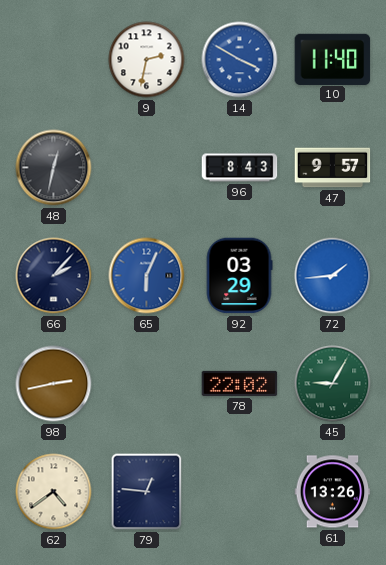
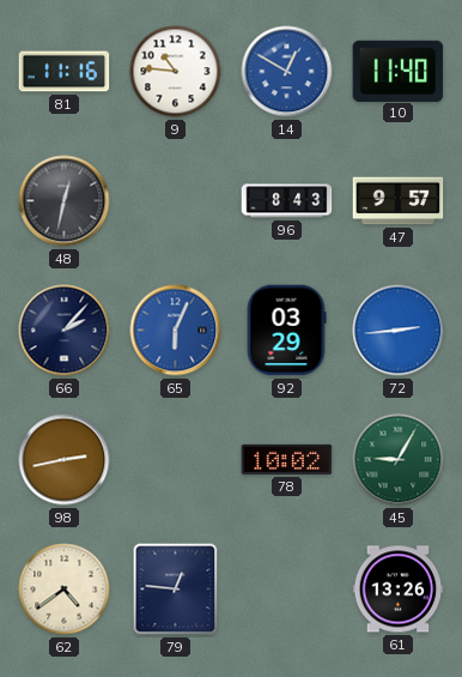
81: none -> 11:16
9: 2:32 -> 10:46
14: 3:50 -> 12:50
72: 1:44 -> 2:44
78: 22:02 -> 10:02
